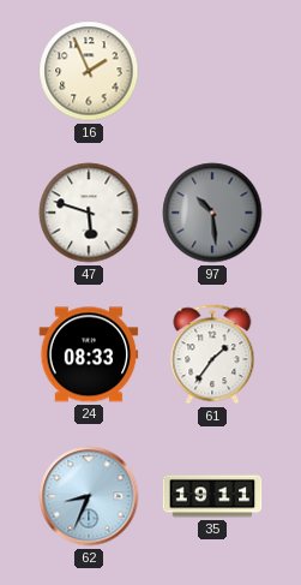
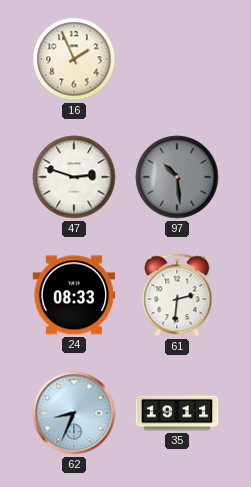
47: 5:48 -> 2:48
61: 1:36 -> 2:31
